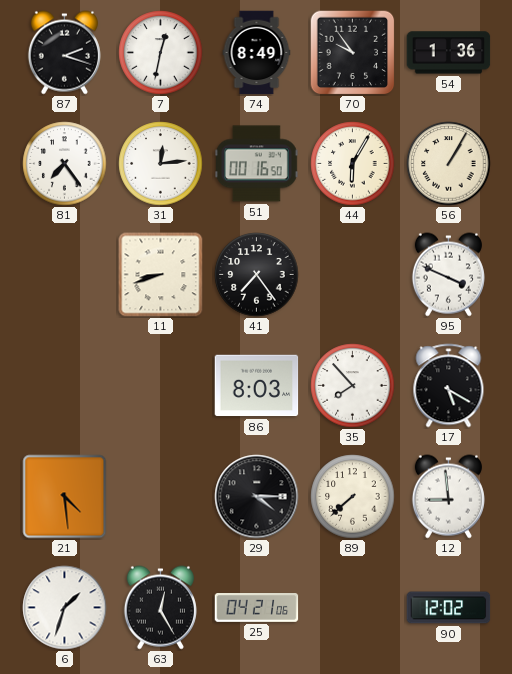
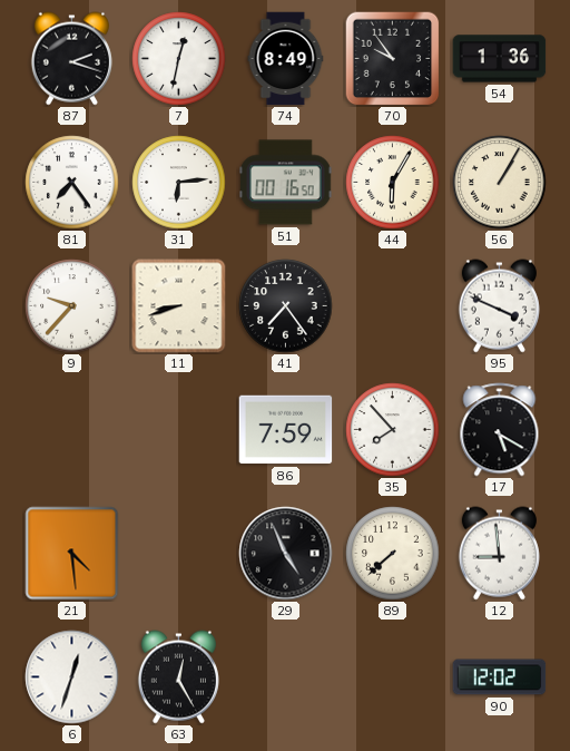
31: 12:14 -> 6:14
9: none -> 9:37
86: 8:03 -> 7:59
29: 4:15 -> 4:56
6: 1:33 -> 12:33
25: 04:21 -> none
